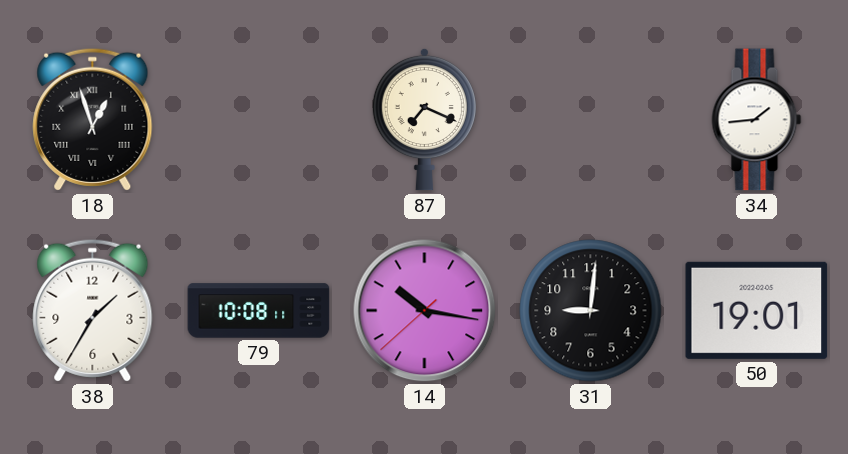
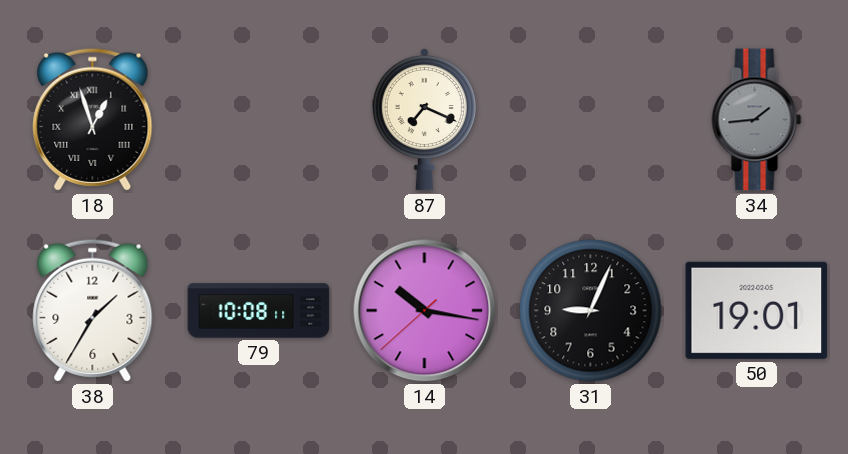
34 dial: white -> grey
31: 9:01 -> 9:04
